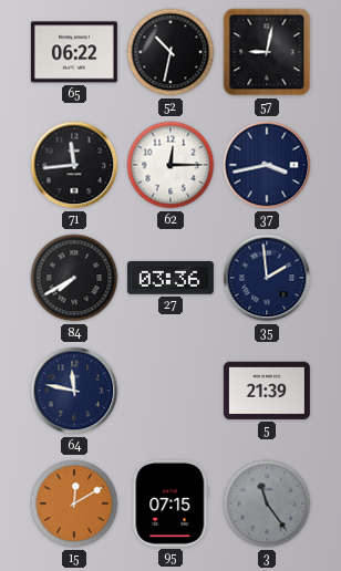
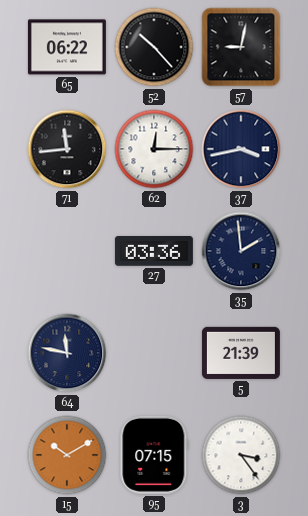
52: 10:32 -> 10:23
84: 7:40 -> none
15: 12:10 -> 10:10
3: 11:24 -> 3:24
3 dial: grey -> white
